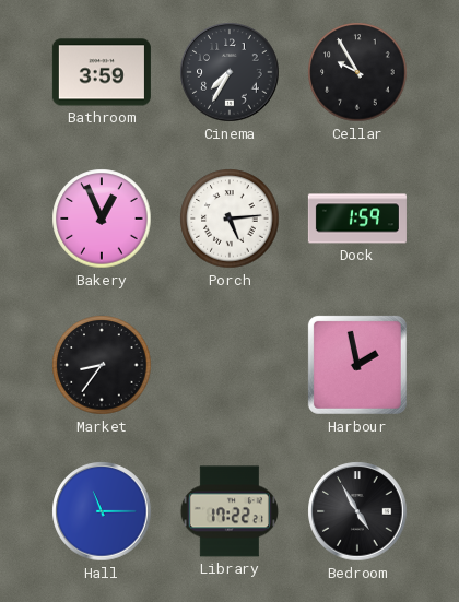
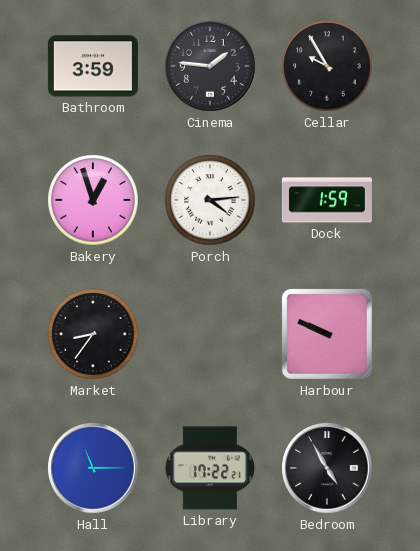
Cinema: 7:35 -> 1:46
Bakery: 12:56 -> 12:57
Porch: 5:14 -> 4:14
Harbour: 1:58 -> 9:49
